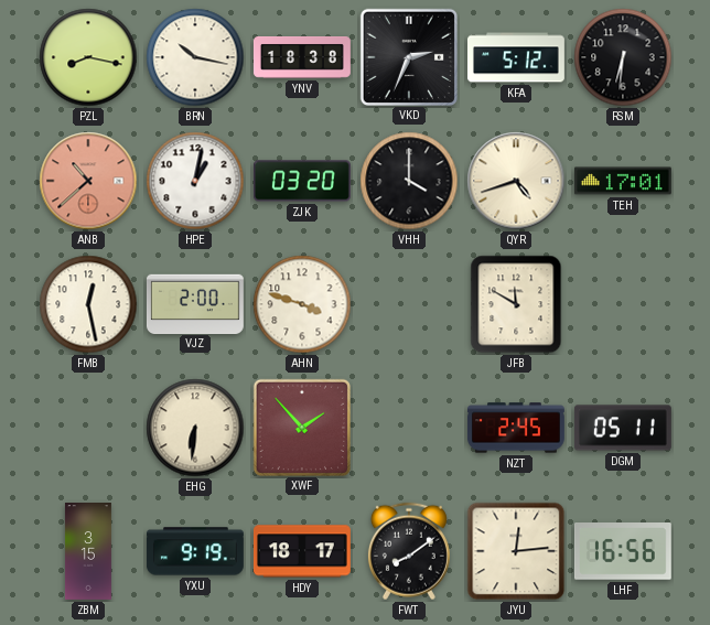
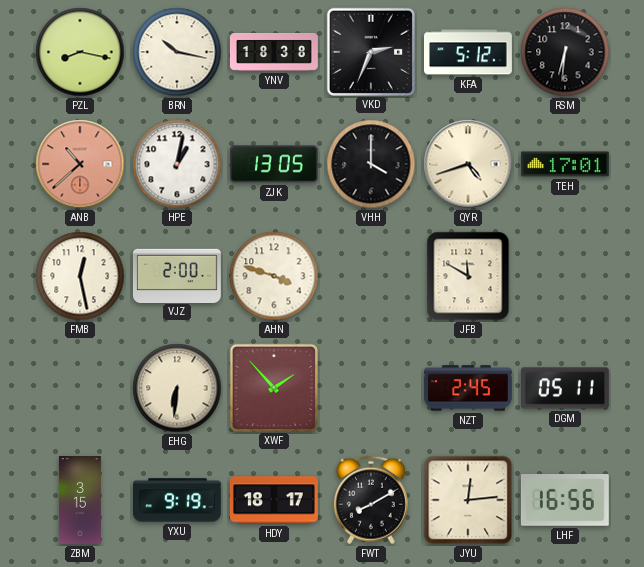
ZJK: 03:20 -> 13:05
FWT: 8:09 -> 8:10
